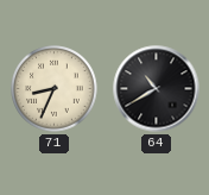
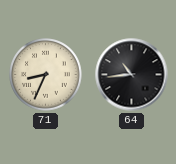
64: 10:40 -> 10:44
